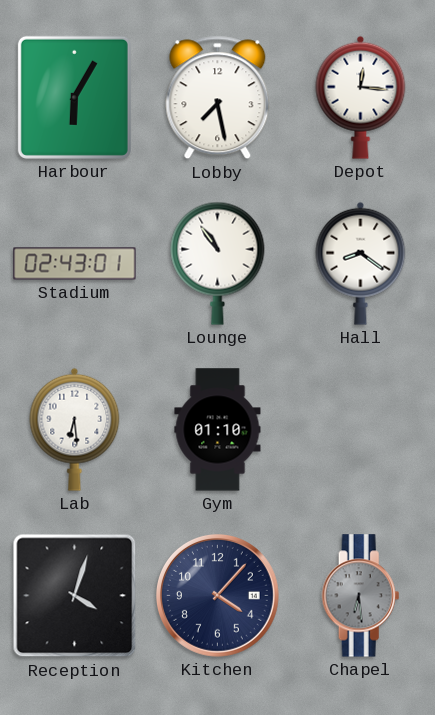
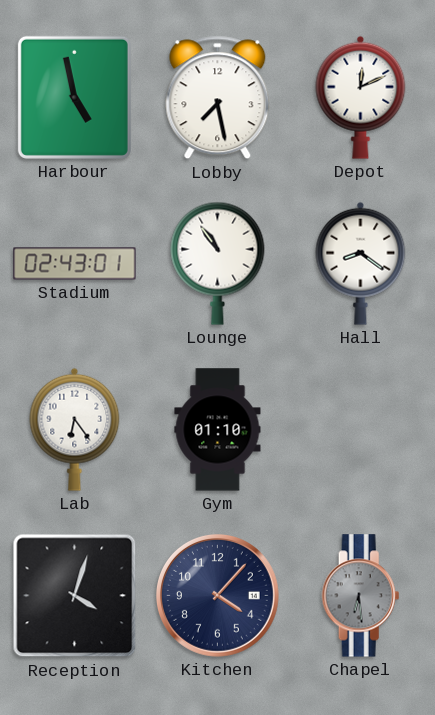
Harbour: 6:05 -> 4:58
Depot: 12:16 -> 12:11
Lab: 6:29 -> 6:24
